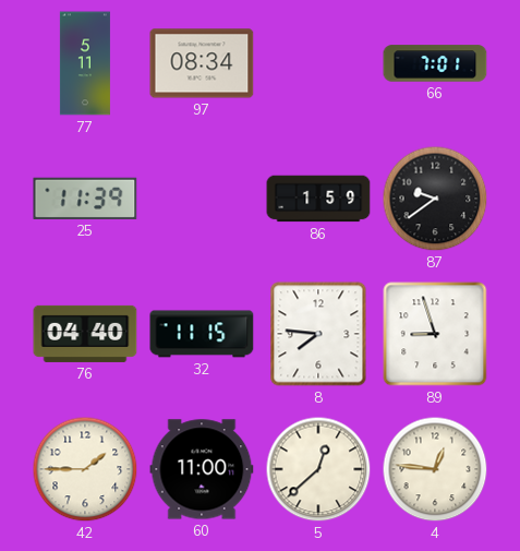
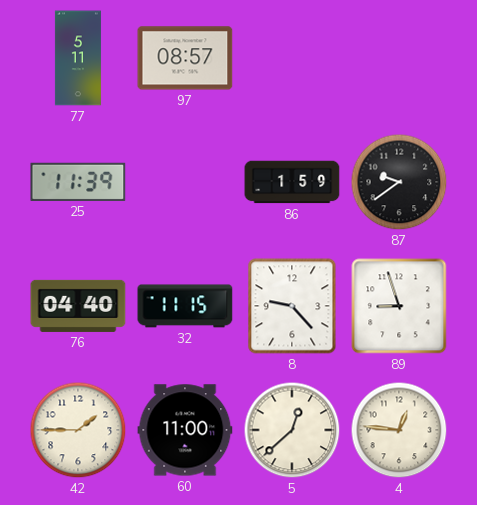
97: 08:34 -> 08:57
66: 7:01 -> none
8: 7:46 -> 9:23
